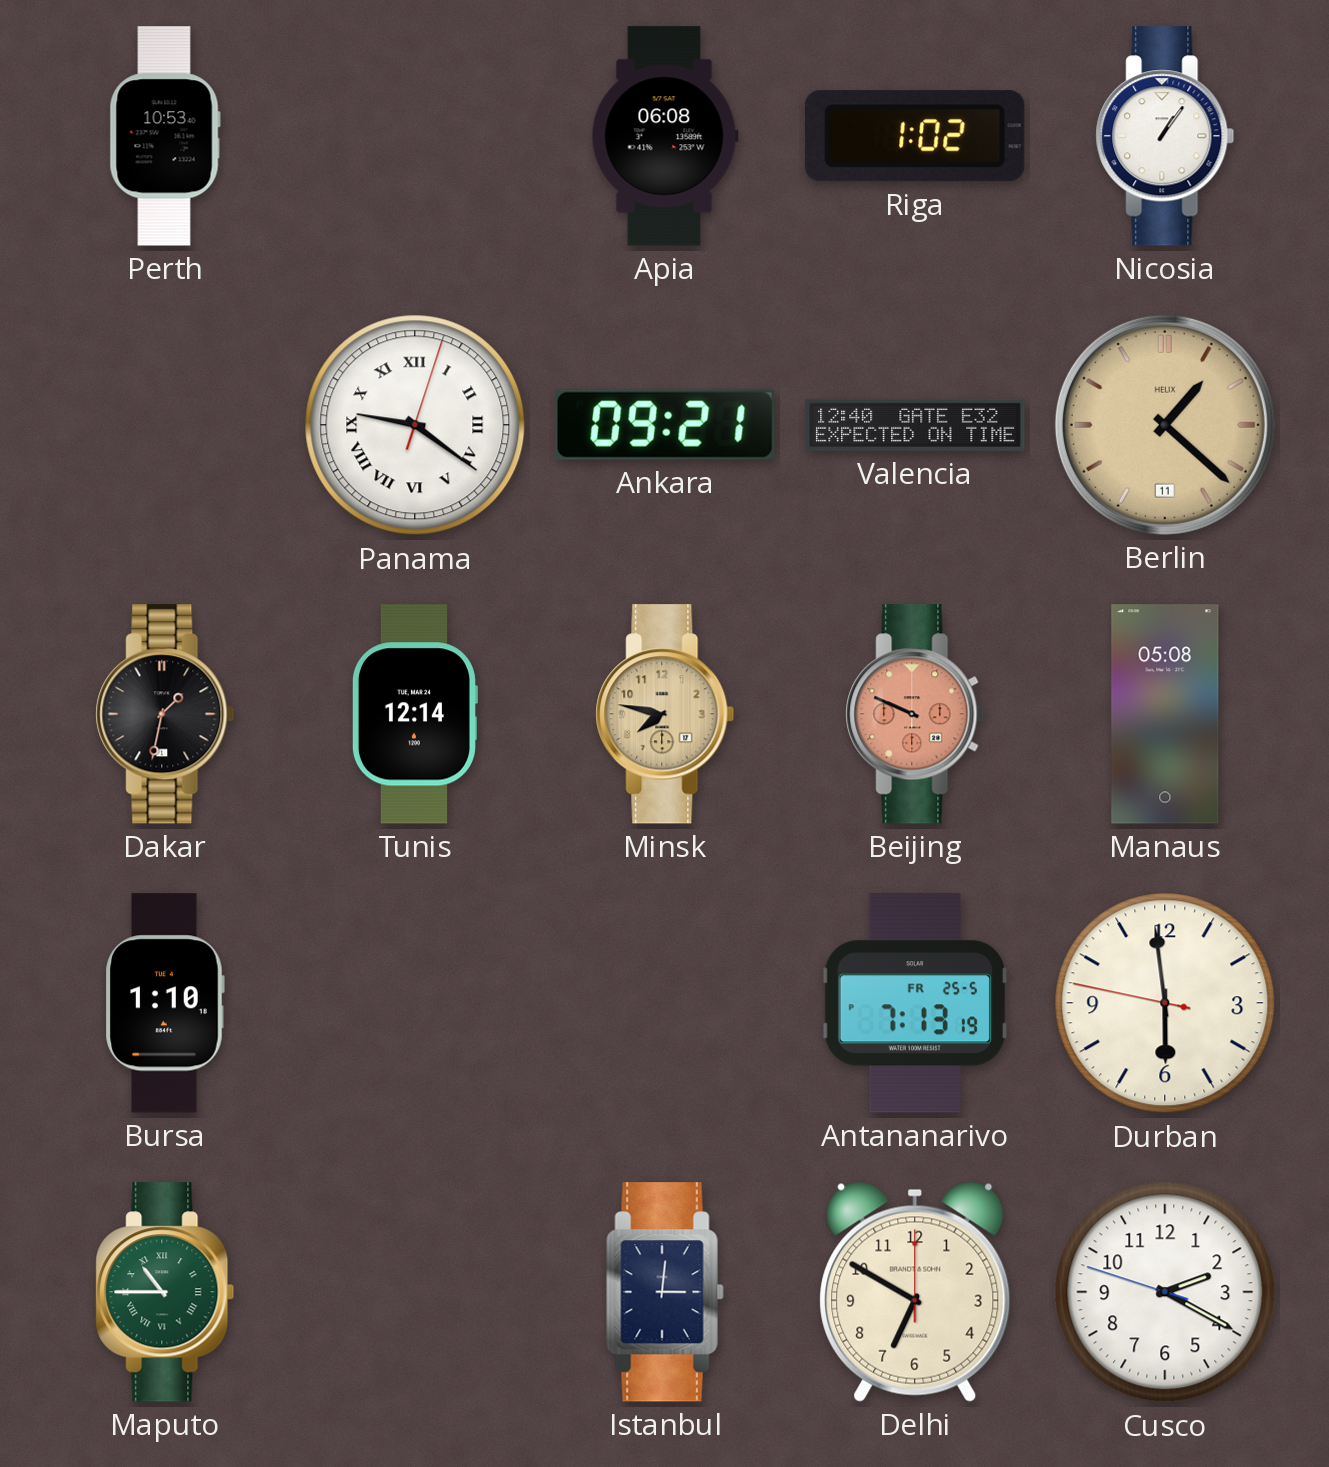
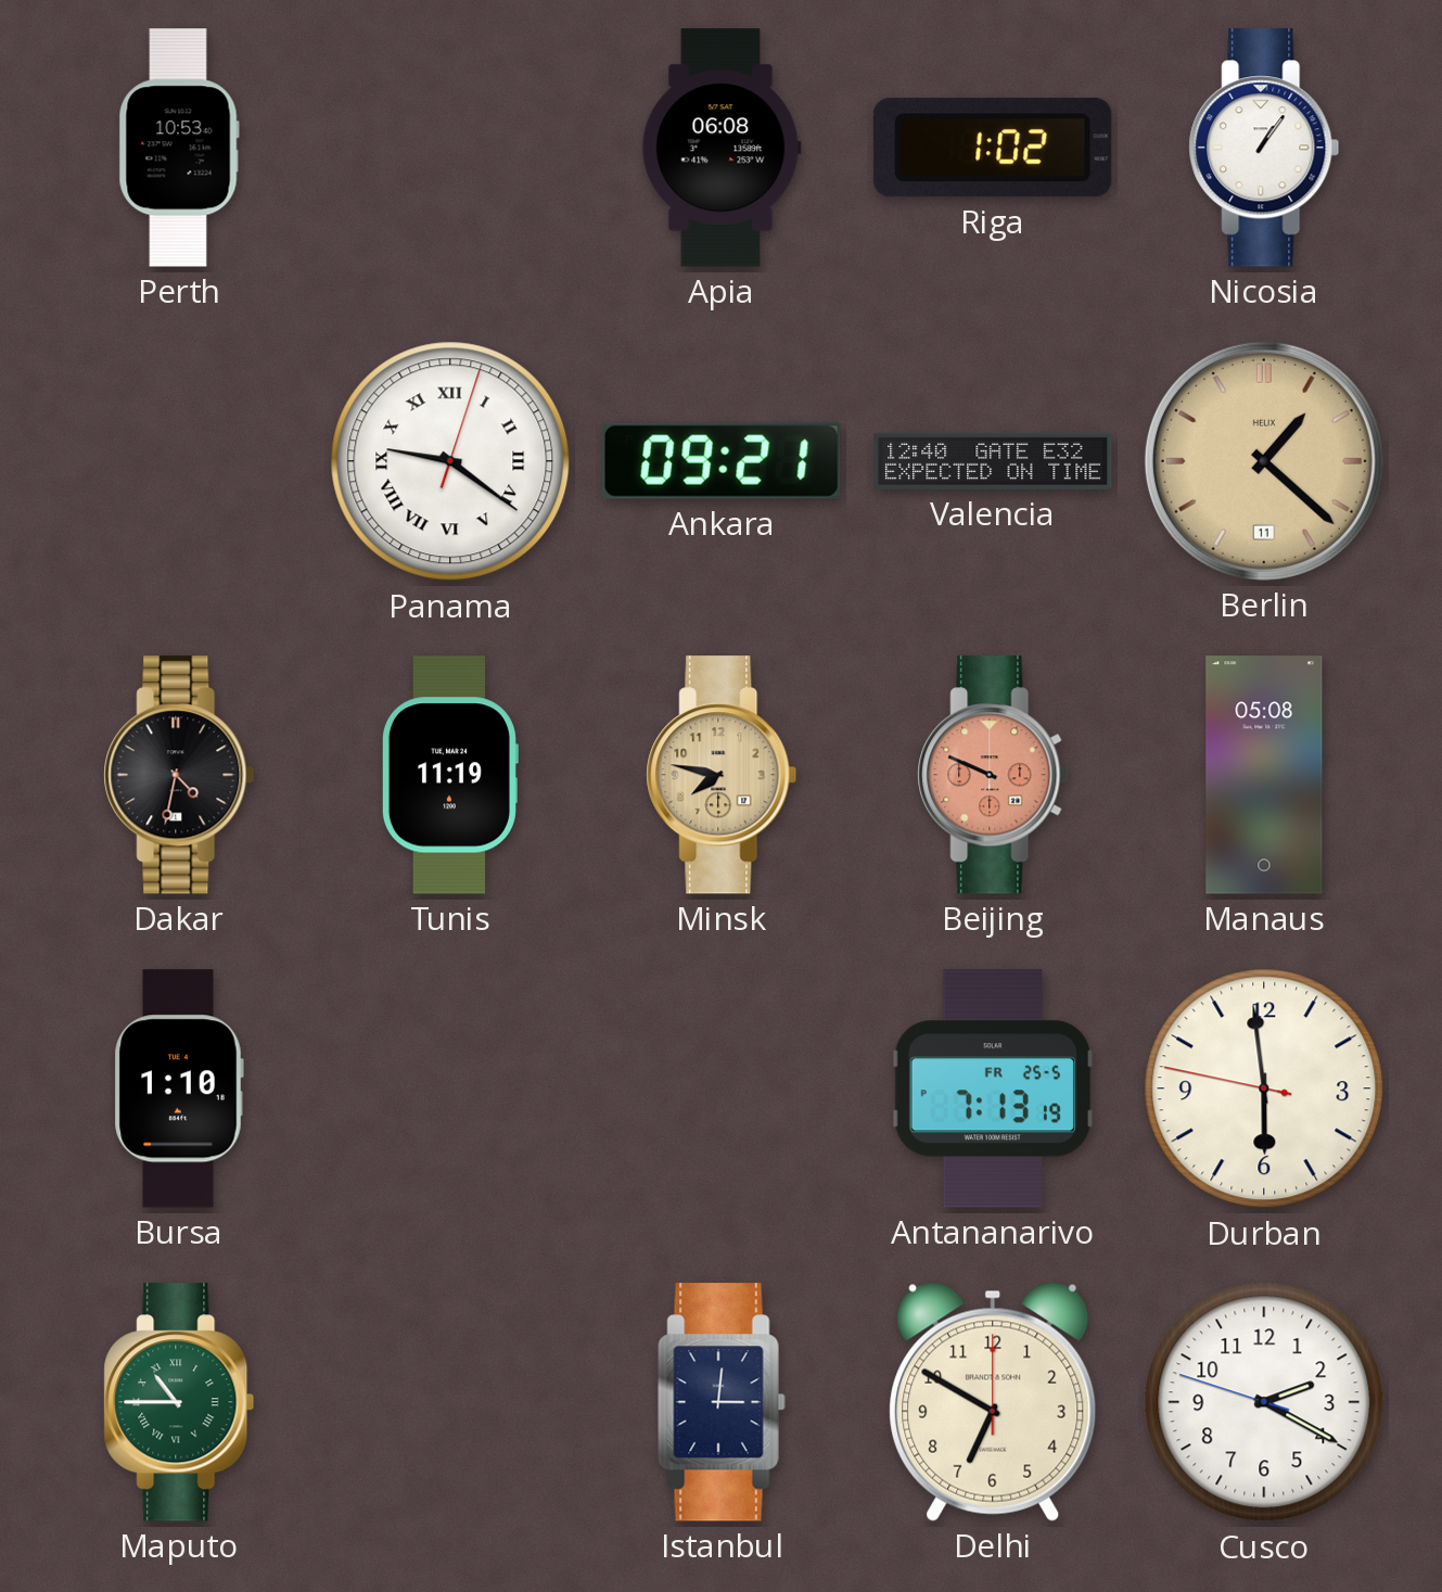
Dakar: 1:32 -> 4:32
Tunis: 12:14 -> 11:19
